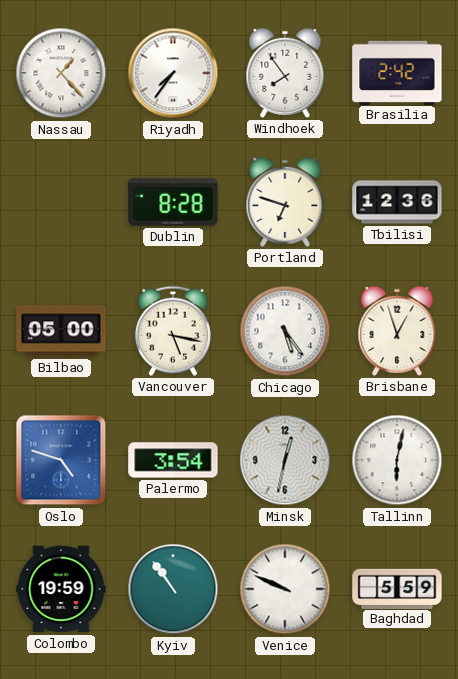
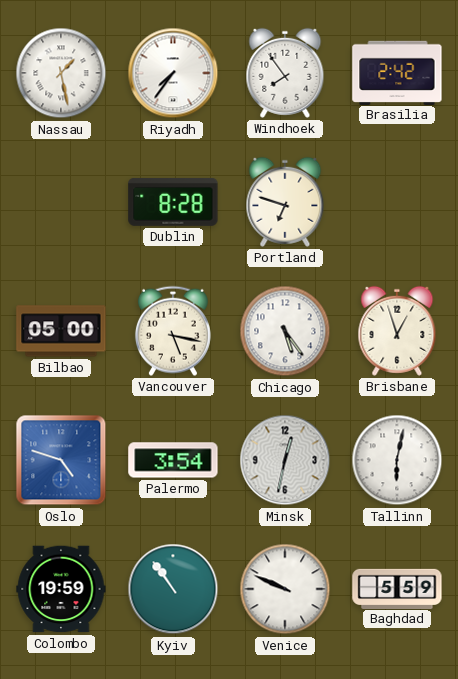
Nassau: 1:23 -> 1:28
Tbilisi: 12:36 -> none
